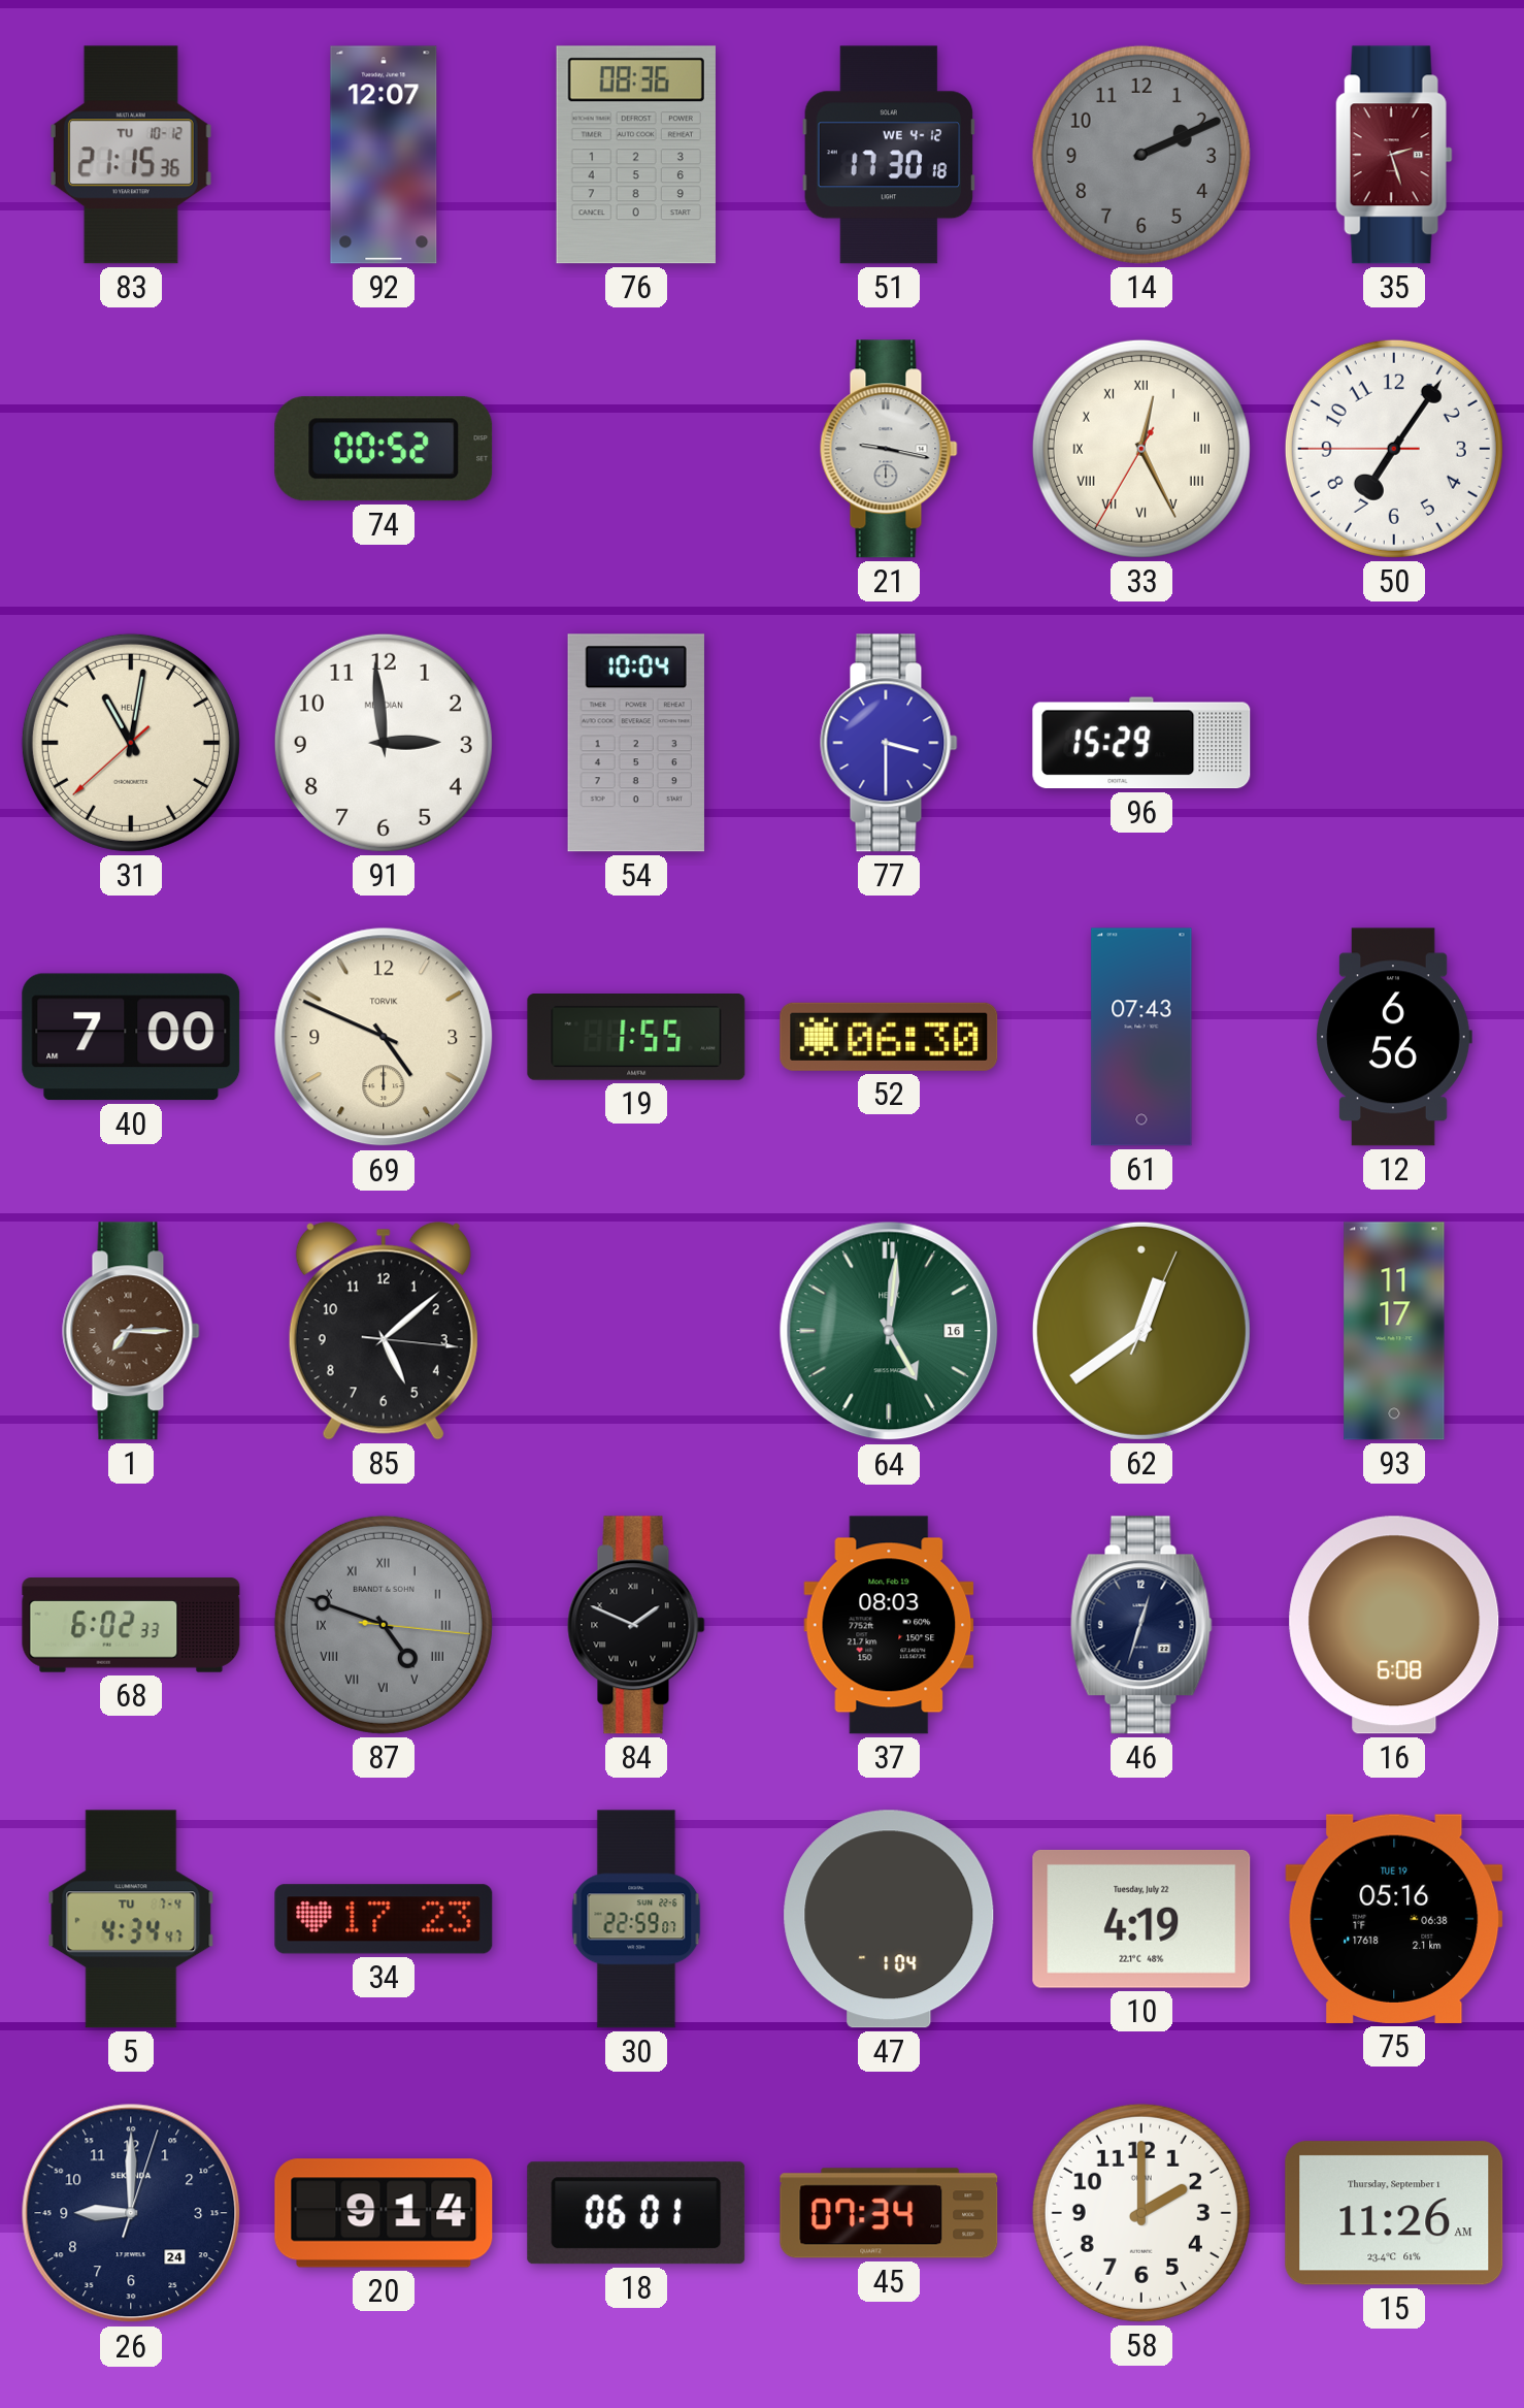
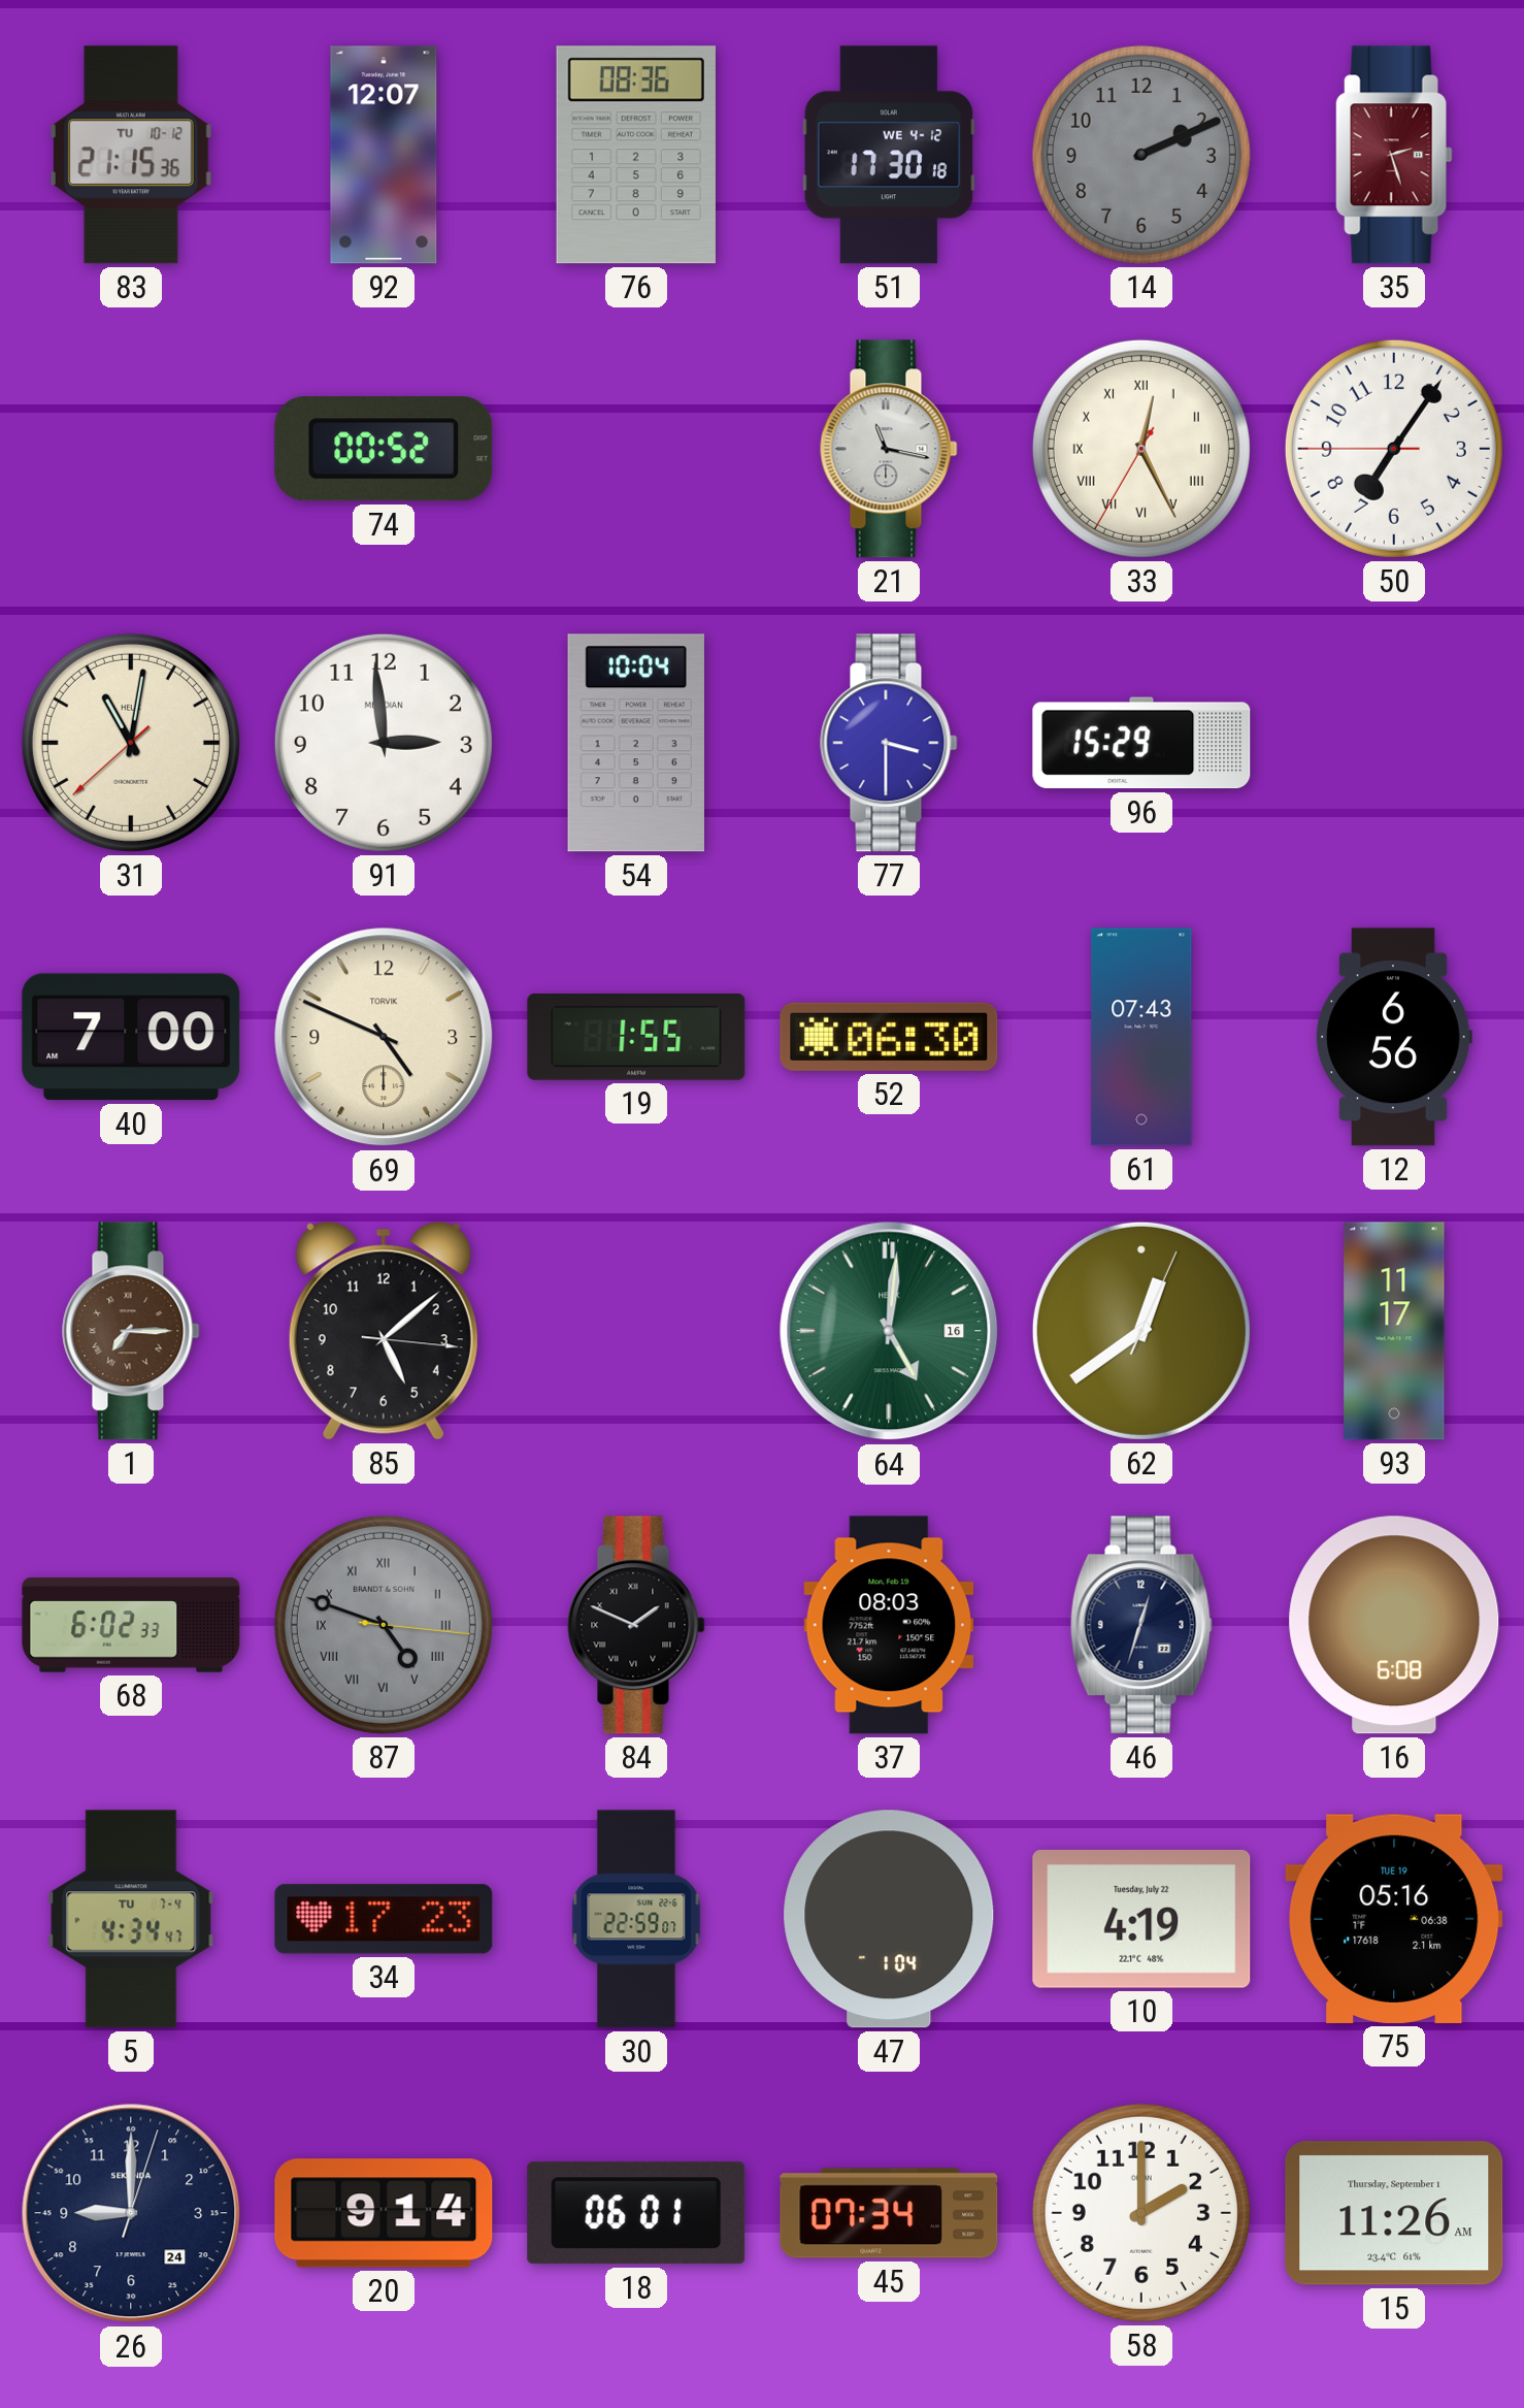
21: 9:17 -> 11:17
